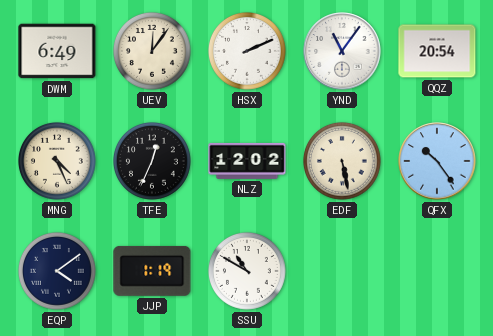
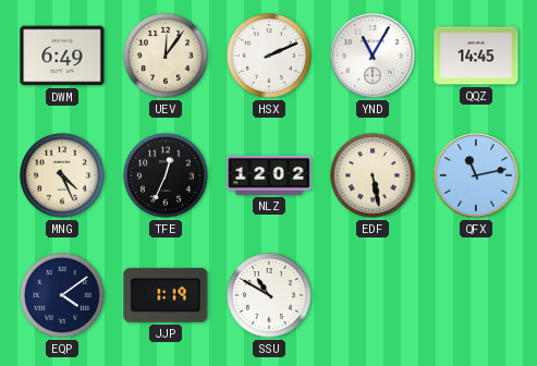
YND: 11:06 -> 11:05
QQZ: 20:54 -> 14:45
QFX: 10:24 -> 11:13
